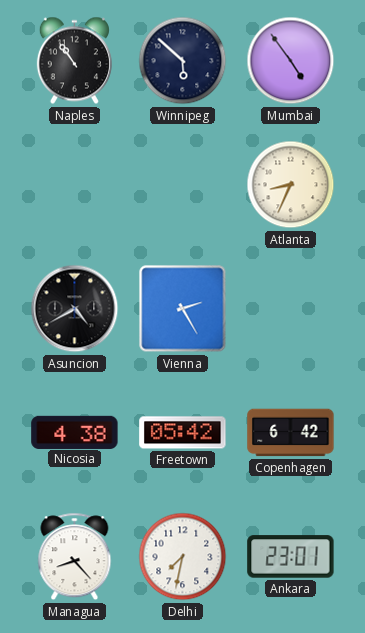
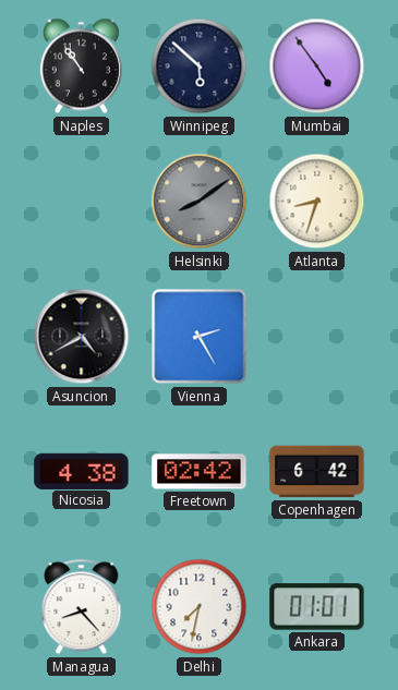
Helsinki: none -> 8:09
Atlanta: 8:34 -> 8:33
Freetown: 05:42 -> 02:42
Ankara: 23:01 -> 01:01
